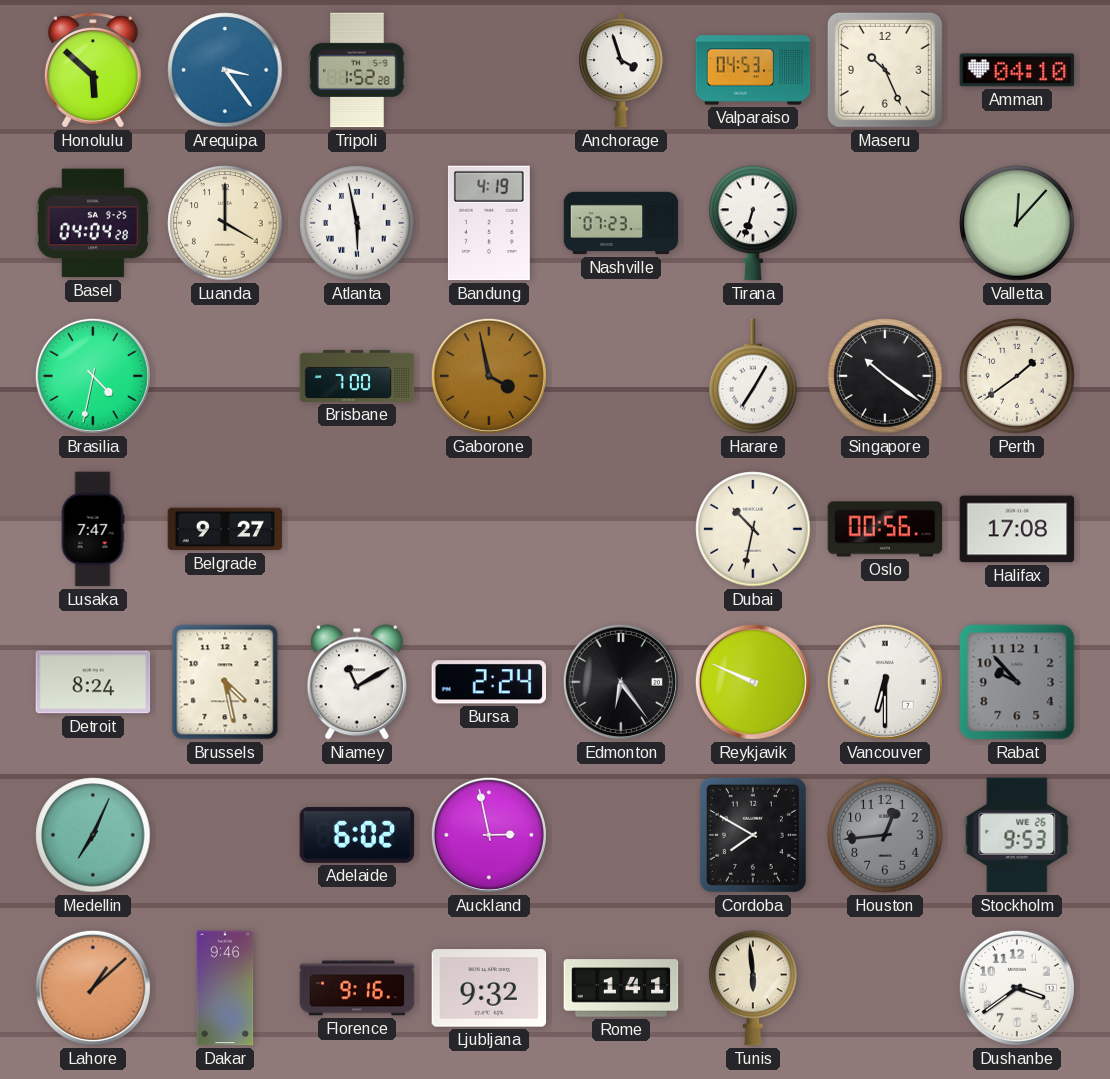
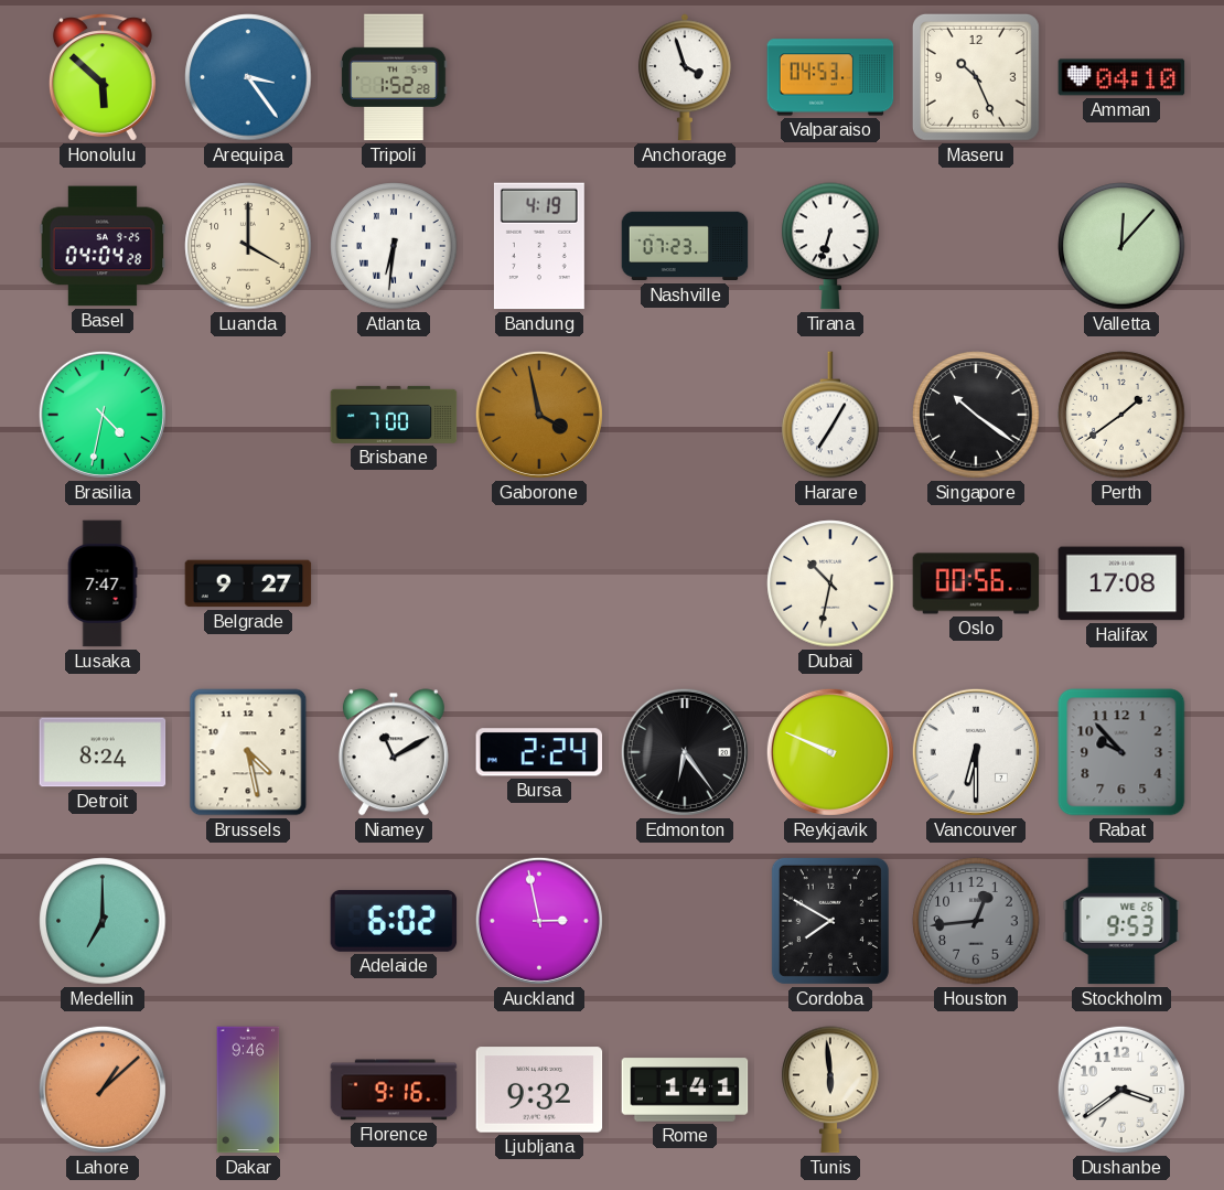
Atlanta: 5:58 -> 6:31
Medellin: 7:04 -> 7:00
